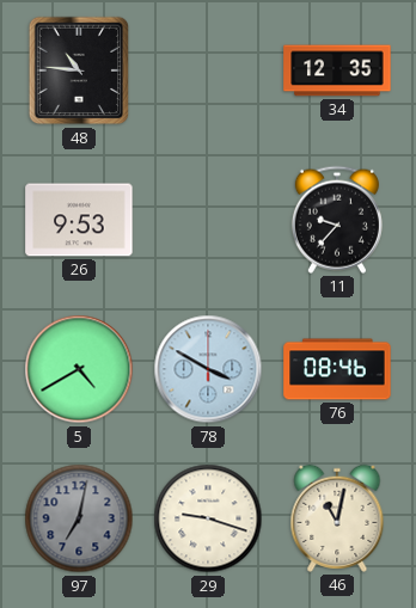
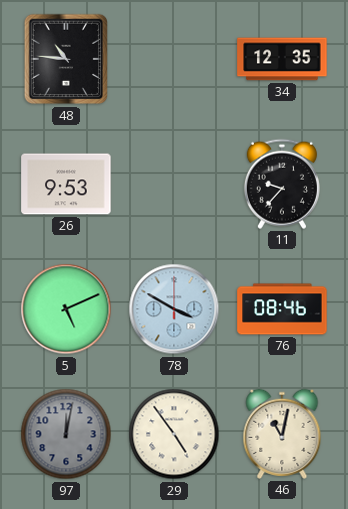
5: 4:40 -> 5:11
97: 7:02 -> 12:02
29: 9:18 -> 4:54
